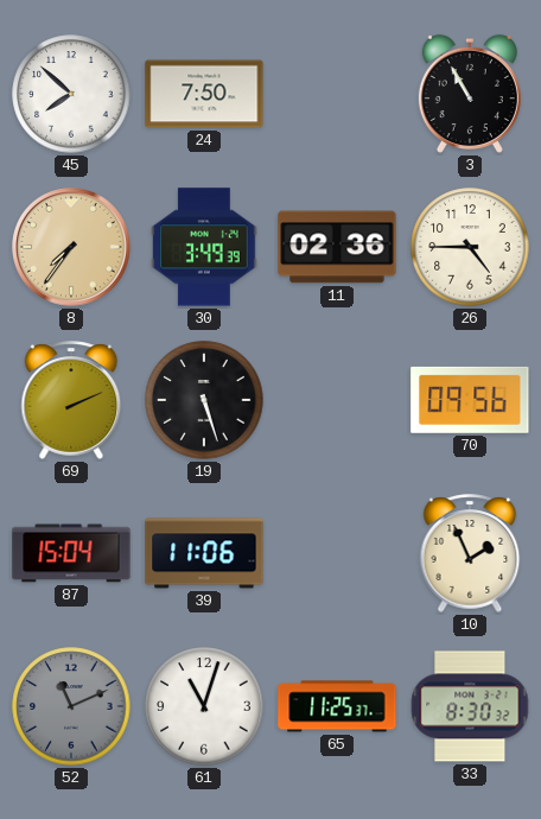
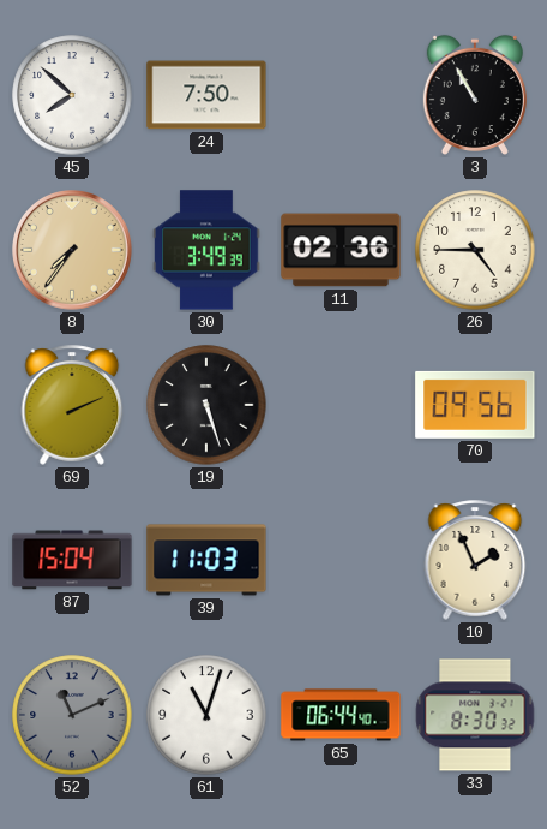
39: 11:06 -> 11:03
65: 11:25 -> 06:44
